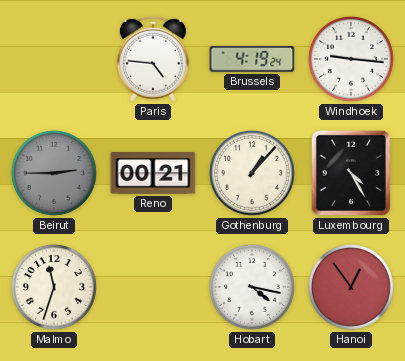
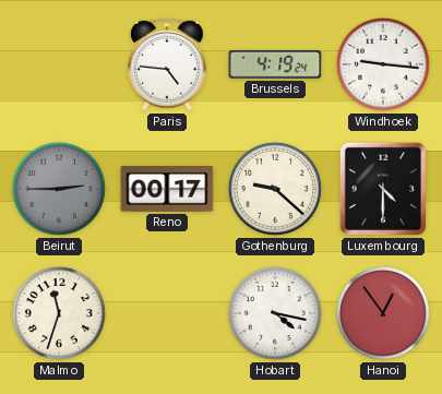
Reno: 00:21 -> 00:17
Gothenburg: 1:07 -> 9:22
Luxembourg: 4:25 -> 4:30
